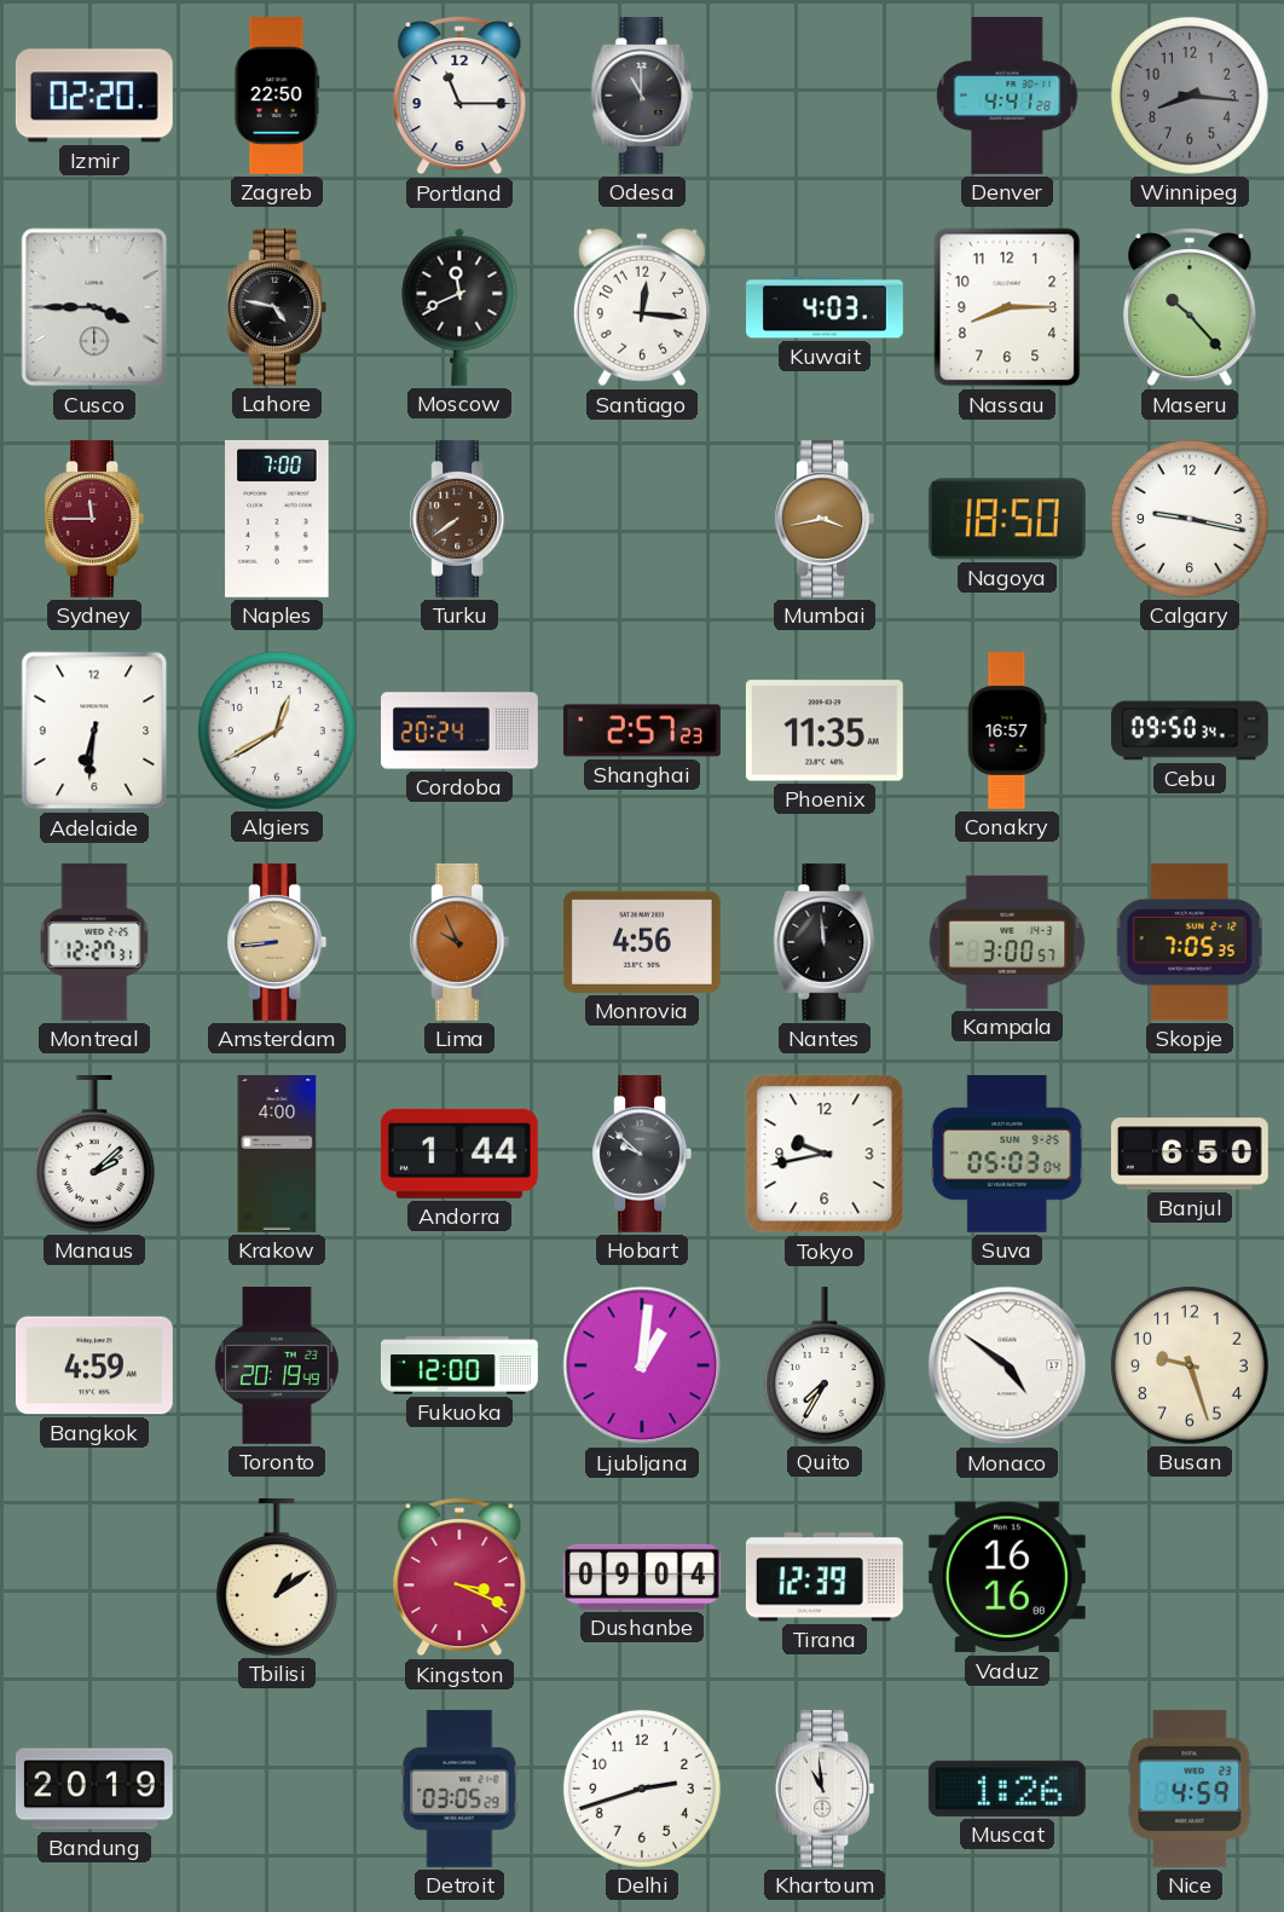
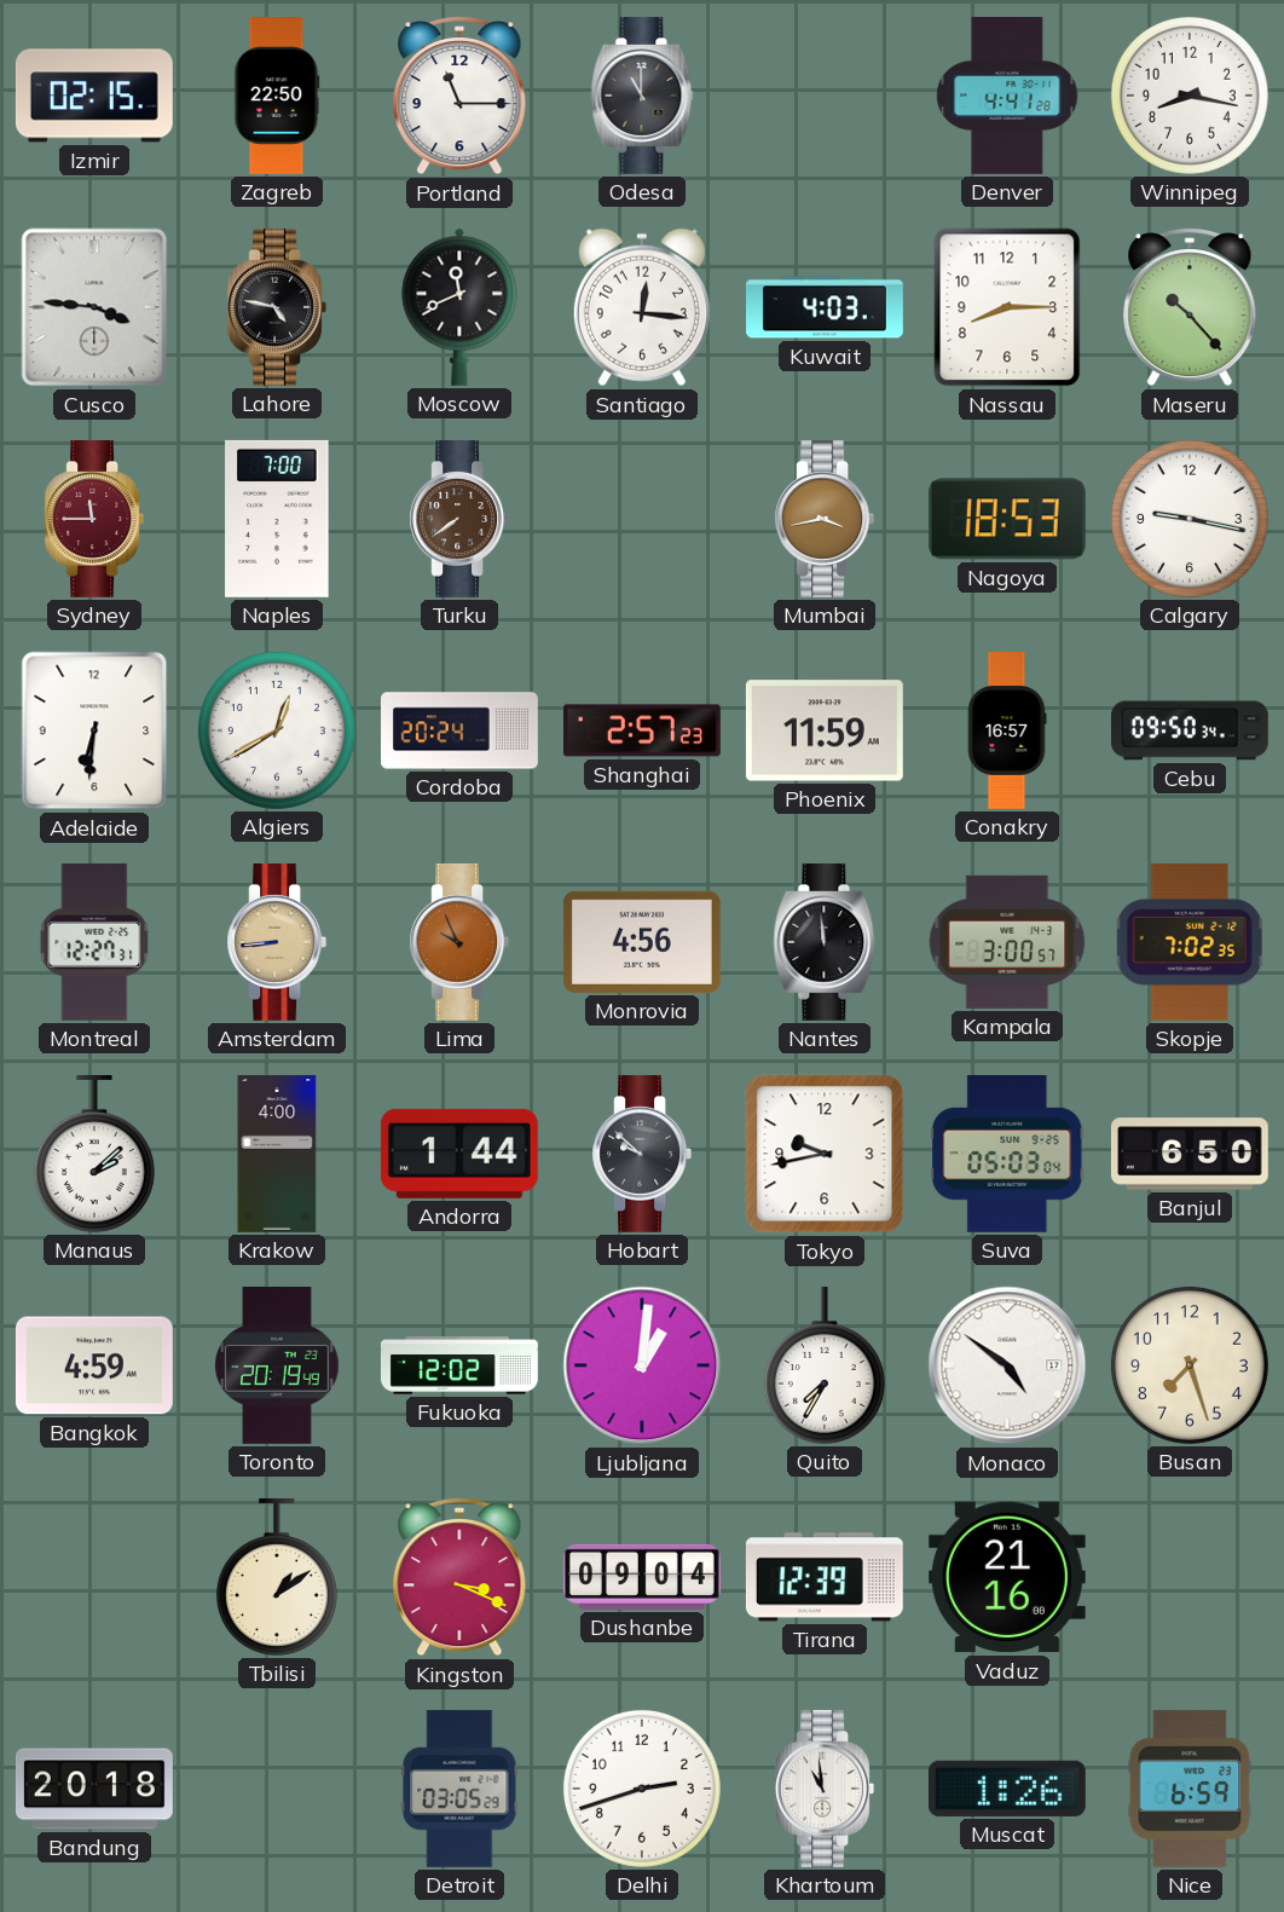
Izmir: 02:20 -> 02:15
Winnipeg: 8:16 -> 8:17
Winnipeg dial: grey -> white
Cusco: 3:45 -> 3:46
Nagoya: 18:50 -> 18:53
Phoenix: 11:35 -> 11:59
Skopje: 7:05 -> 7:02
Fukuoka: 12:00 -> 12:02
Busan: 9:27 -> 7:27
Vaduz: 16:16 -> 21:16
Bandung: 20:19 -> 20:18
Nice: 4:59 -> 6:59
